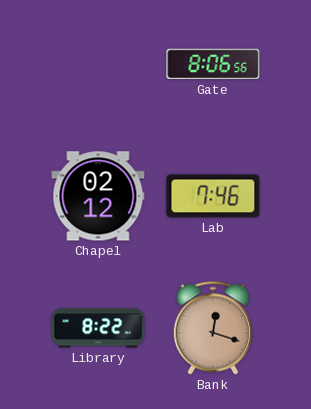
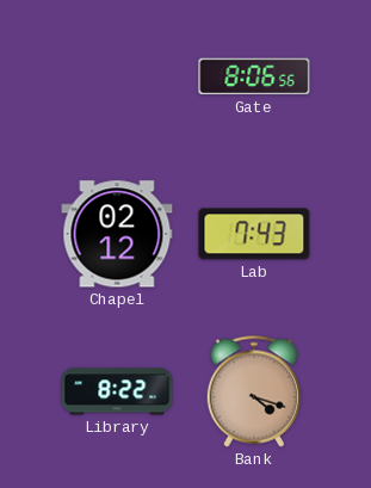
Lab: 7:46 -> 7:43
Bank: 12:18 -> 4:18
